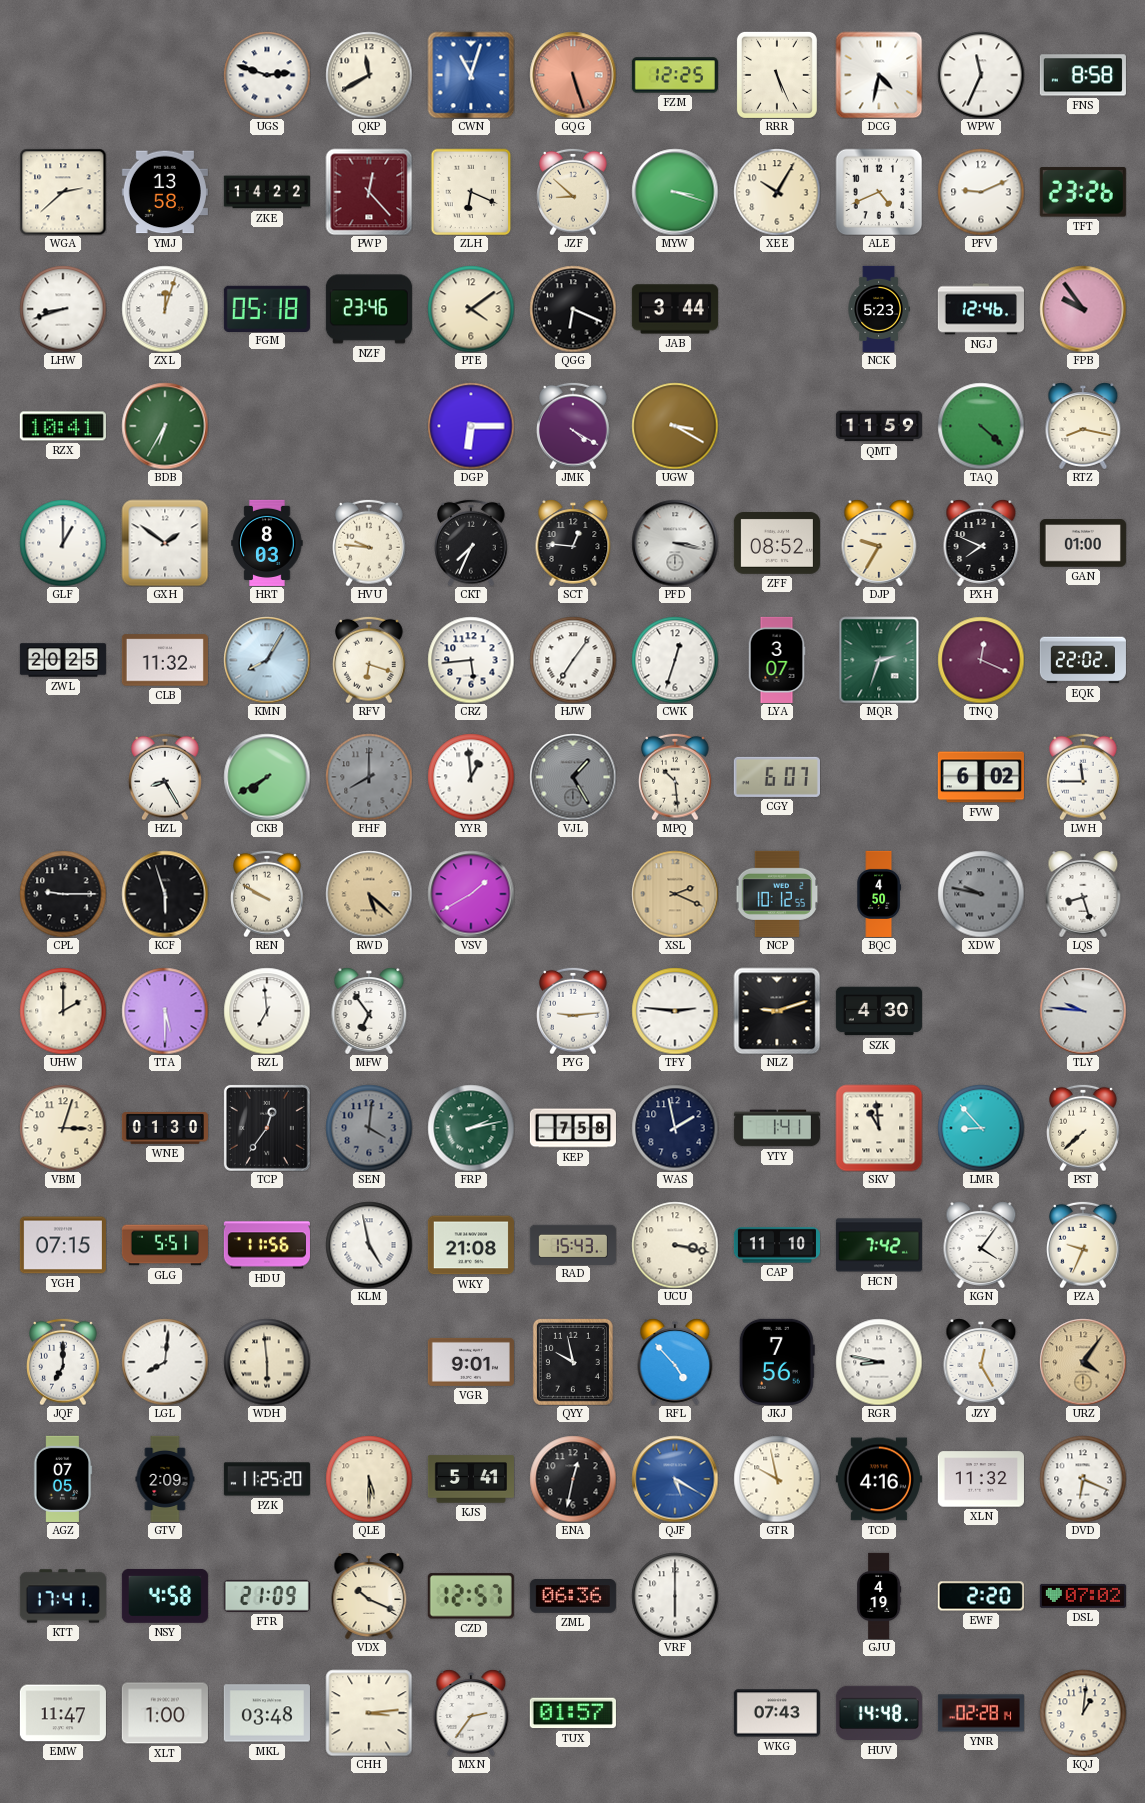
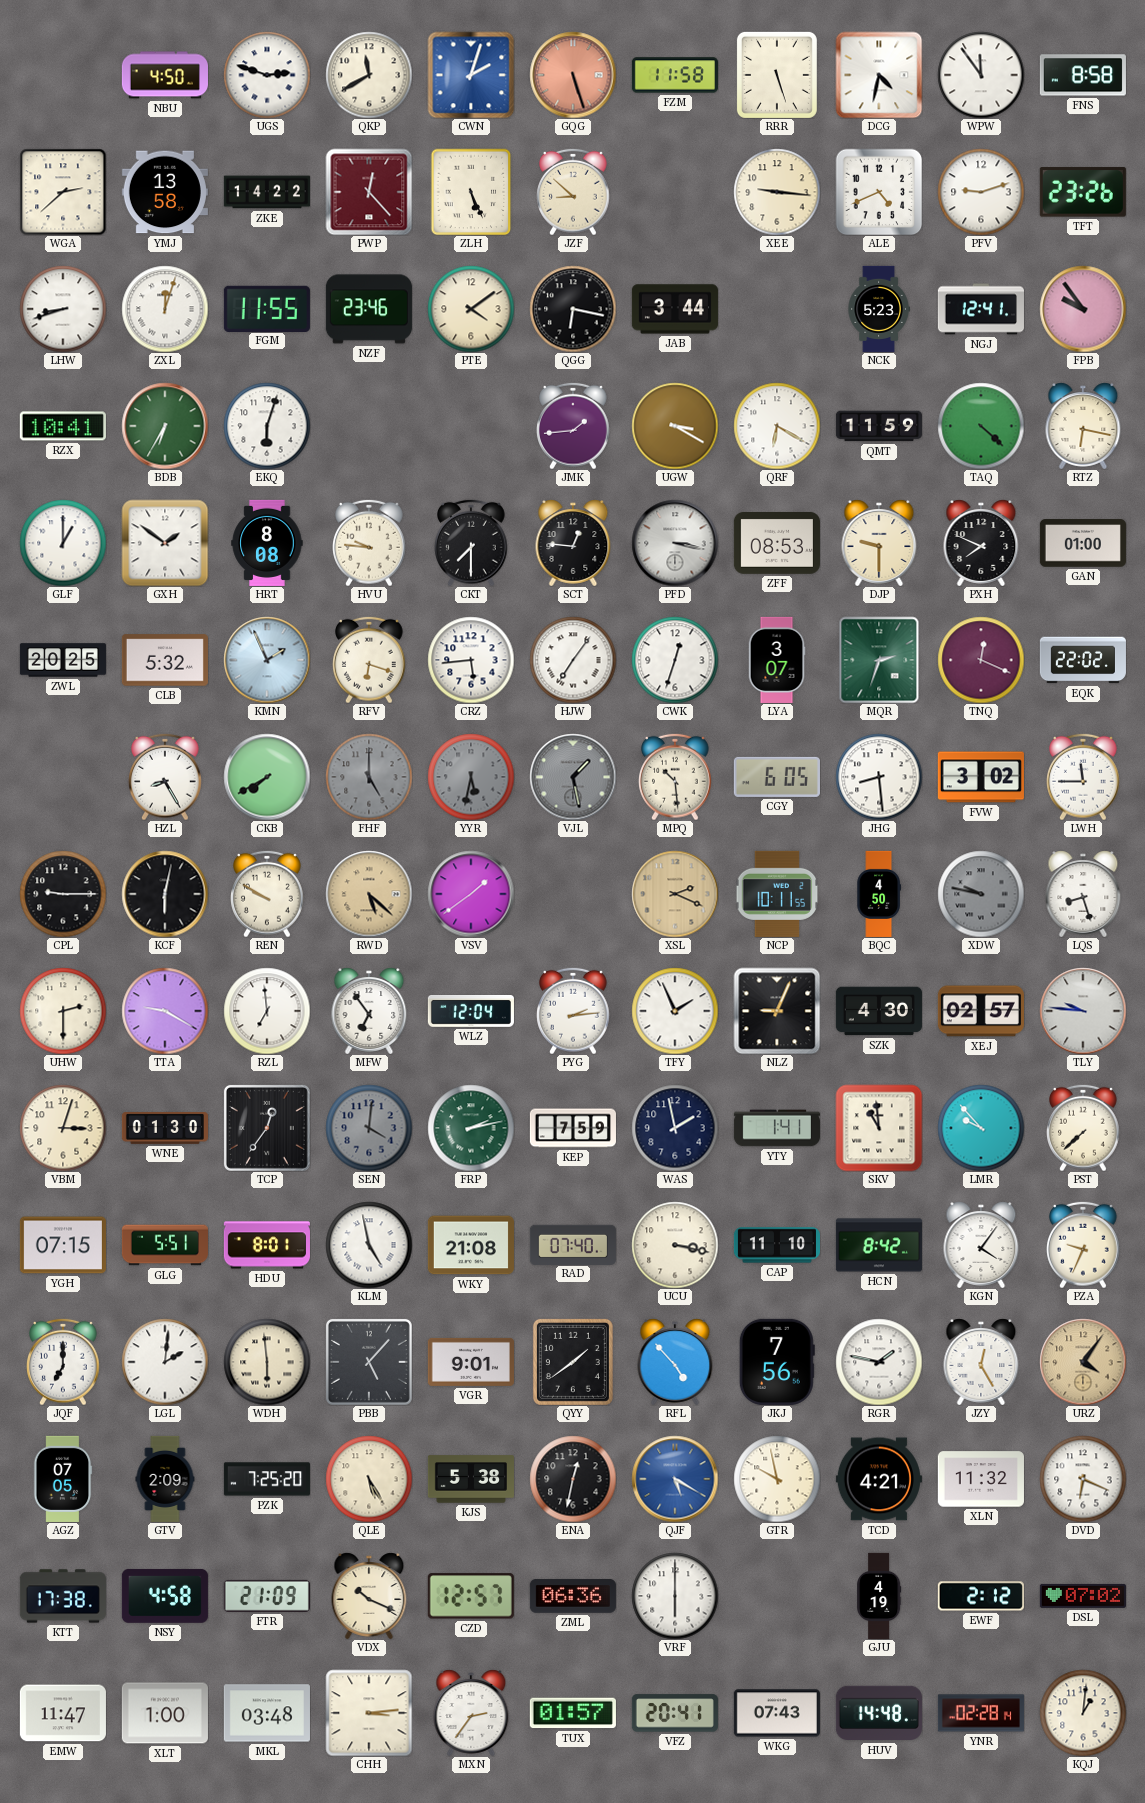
NBU: none -> 4:50
CWN: 11:03 -> 2:03
FZM: 12:25 -> 11:58
RRR: 5:26 -> 5:27
WPW: 11:34 -> 11:54
ZLH: 6:19 -> 5:26
MYW: 3:18 -> none
XEE: 10:05 -> 9:16
PFV: 9:11 -> 9:12
FGM: 05:18 -> 11:55
QGG: 6:19 -> 6:17
NGJ: 12:46 -> 12:41
EKQ: none -> 6:03
DGP: 6:15 -> none
JMK: 4:20 -> 1:44
QRF: none -> 6:20
RTZ: 8:17 -> 6:17
HRT: 8:03 -> 8:08
CKT: 7:34 -> 7:30
ZFF: 08:52 -> 08:53
DJP: 9:35 -> 9:30
CLB: 11:32 -> 5:32
KMN: 8:05 -> 1:56
FHF: 8:00 -> 5:00
YYR: 12:59 -> 5:32
YYR dial: white -> grey
VJL: 1:25 -> 1:28
CGY: 6:07 -> 6:05
JHG: none -> 8:29
FVW: 6:02 -> 3:02
KCF: 5:57 -> 6:02
VSV: 1:40 -> 1:39
NCP: 10:12 -> 10:11
UHW: 2:00 -> 2:30
TTA: 5:30 -> 9:20
WLZ: none -> 12:04
PYG: 9:14 -> 2:14
TFY: 2:46 -> 1:56
NLZ: 9:12 -> 9:04
XEJ: none -> 02:57
KEP: 7:58 -> 7:59
LMR: 8:53 -> 9:53
HDU: 11:56 -> 8:01
RAD: 15:43 -> 07:40
HCN: 7:42 -> 8:42
LGL: 8:01 -> 2:01
PBB: none -> 5:07
QYY: 9:58 -> 1:39
RGR: 8:47 -> 1:47
PZK: 11:25 -> 7:25
QLE: 5:30 -> 5:25
KJS: 5:41 -> 5:38
TCD: 4:16 -> 4:21
KTT: 17:41 -> 17:38
EWF: 2:20 -> 2:12
VFZ: none -> 20:41
